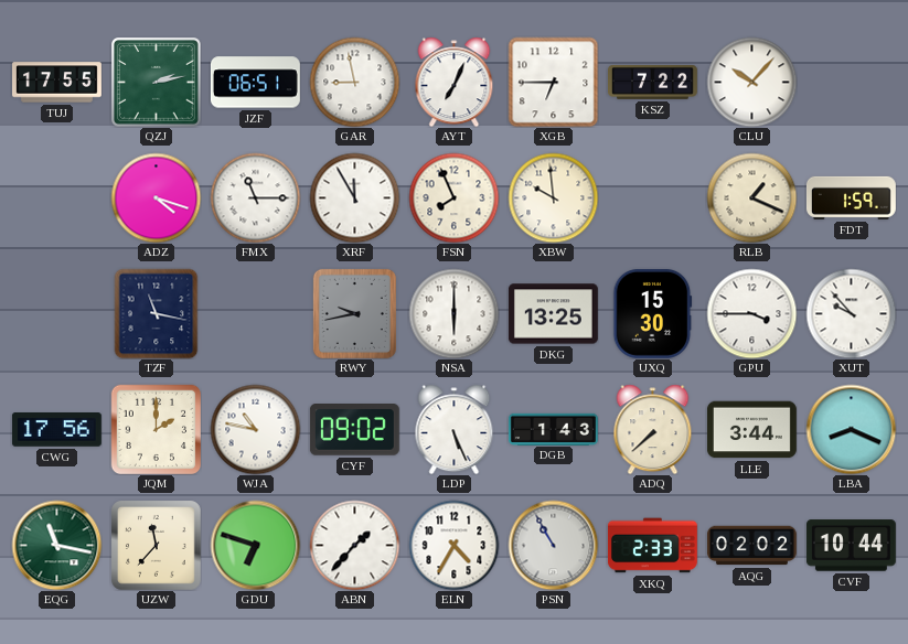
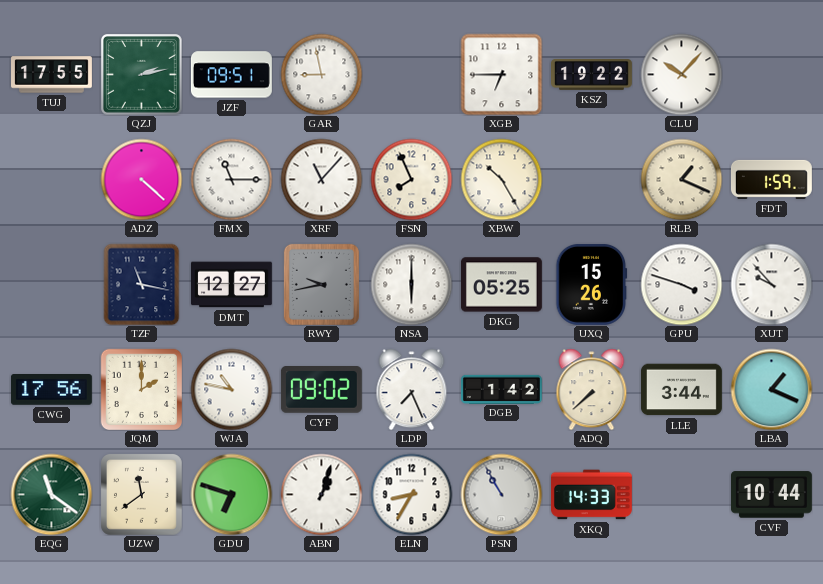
JZF: 06:51 -> 09:51
AYT: 7:04 -> none
KSZ: 7:22 -> 19:22
ADZ: 4:18 -> 4:22
XRF: 11:55 -> 11:07
XBW: 9:59 -> 10:25
DMT: none -> 12:27
DKG: 13:25 -> 05:25
UXQ: 15:30 -> 15:26
GPU: 3:45 -> 3:48
LDP: 5:26 -> 7:26
DGB: 1:43 -> 1:42
LBA: 8:19 -> 1:19
EQG: 11:17 -> 11:21
UZW: 11:37 -> 11:39
ABN: 1:37 -> 1:03
ELN: 4:35 -> 8:35
XKQ: 2:33 -> 14:33
AQG: 02:02 -> none
